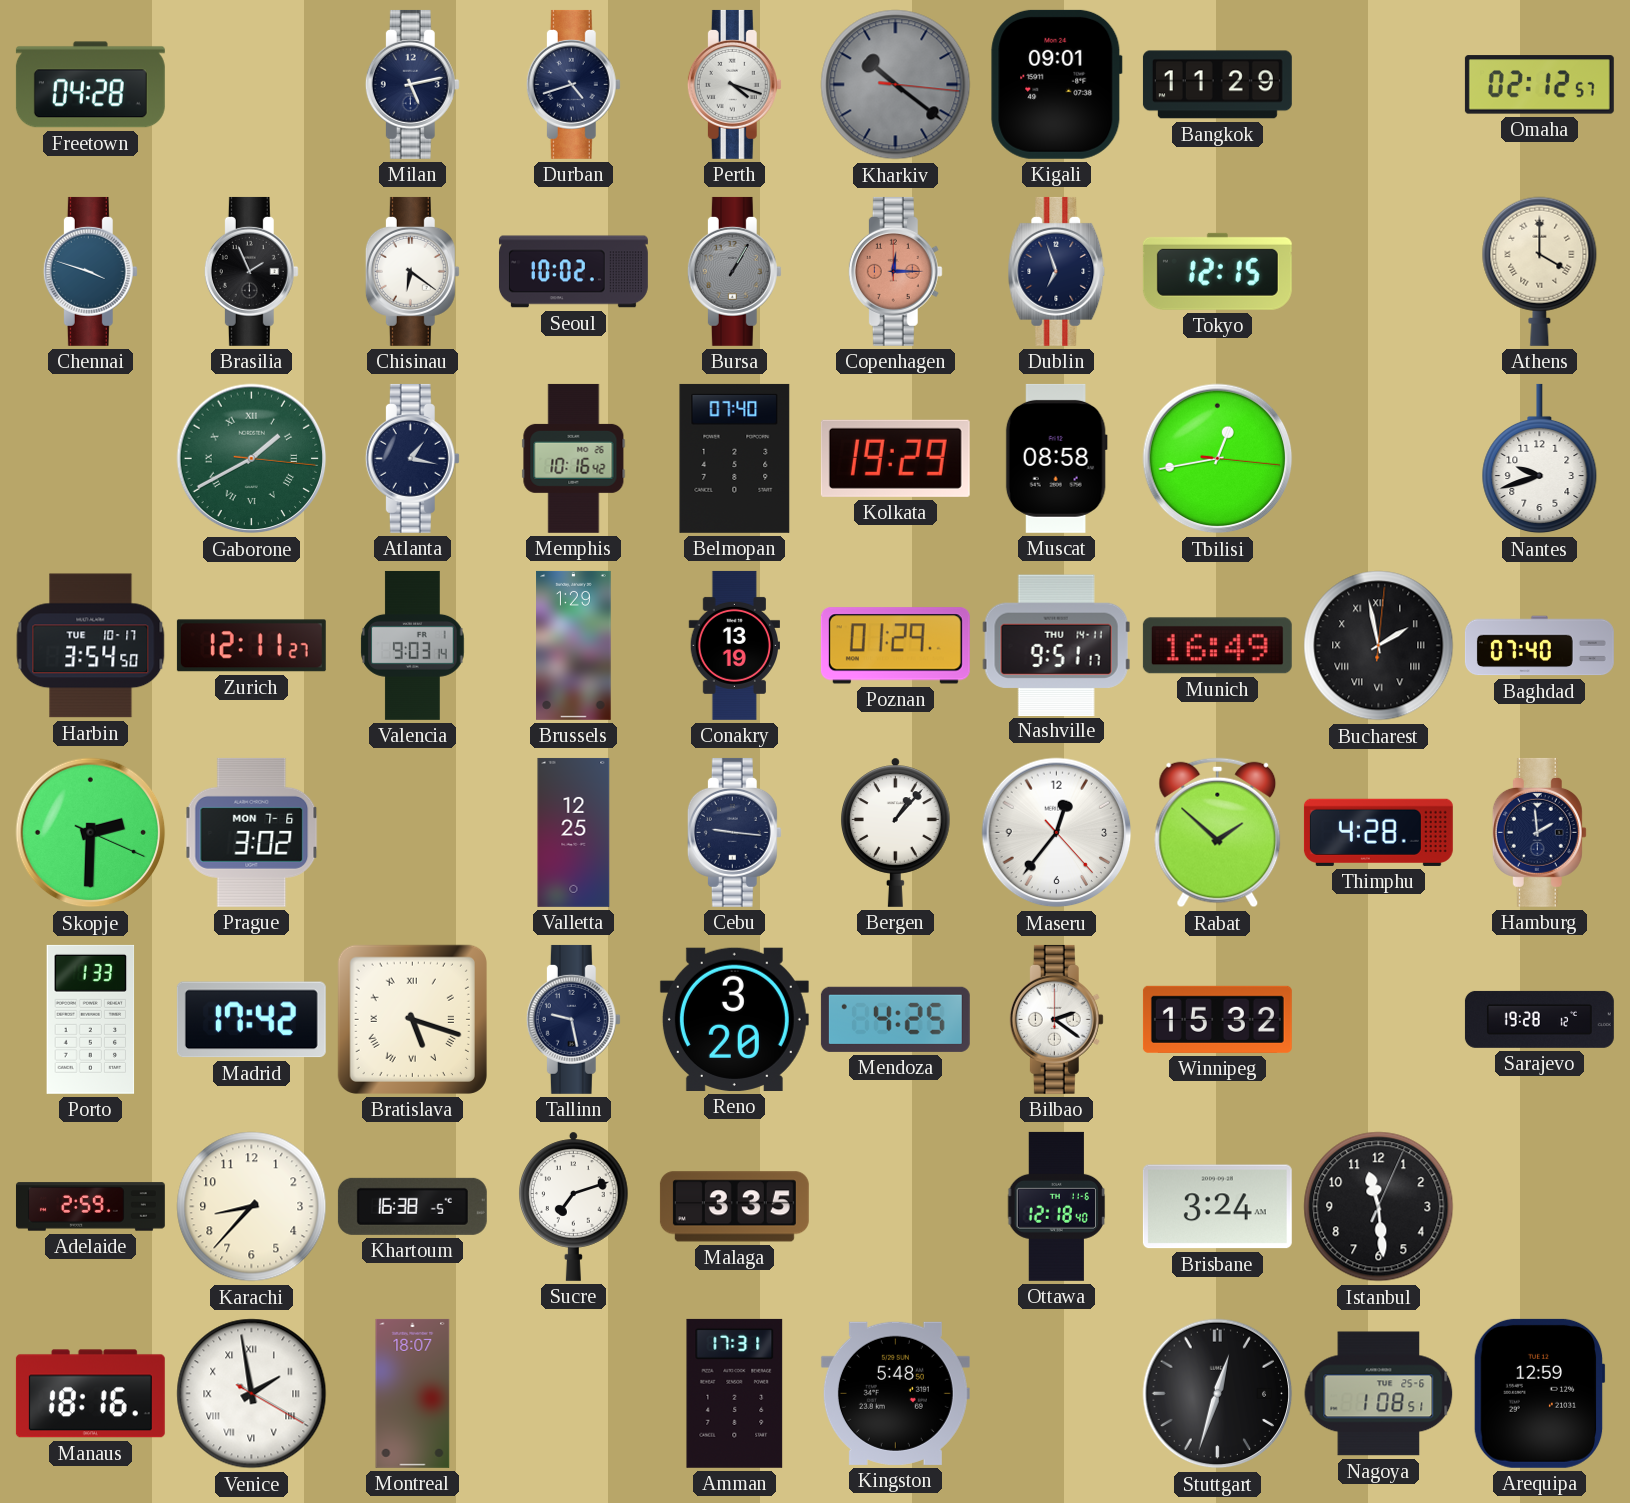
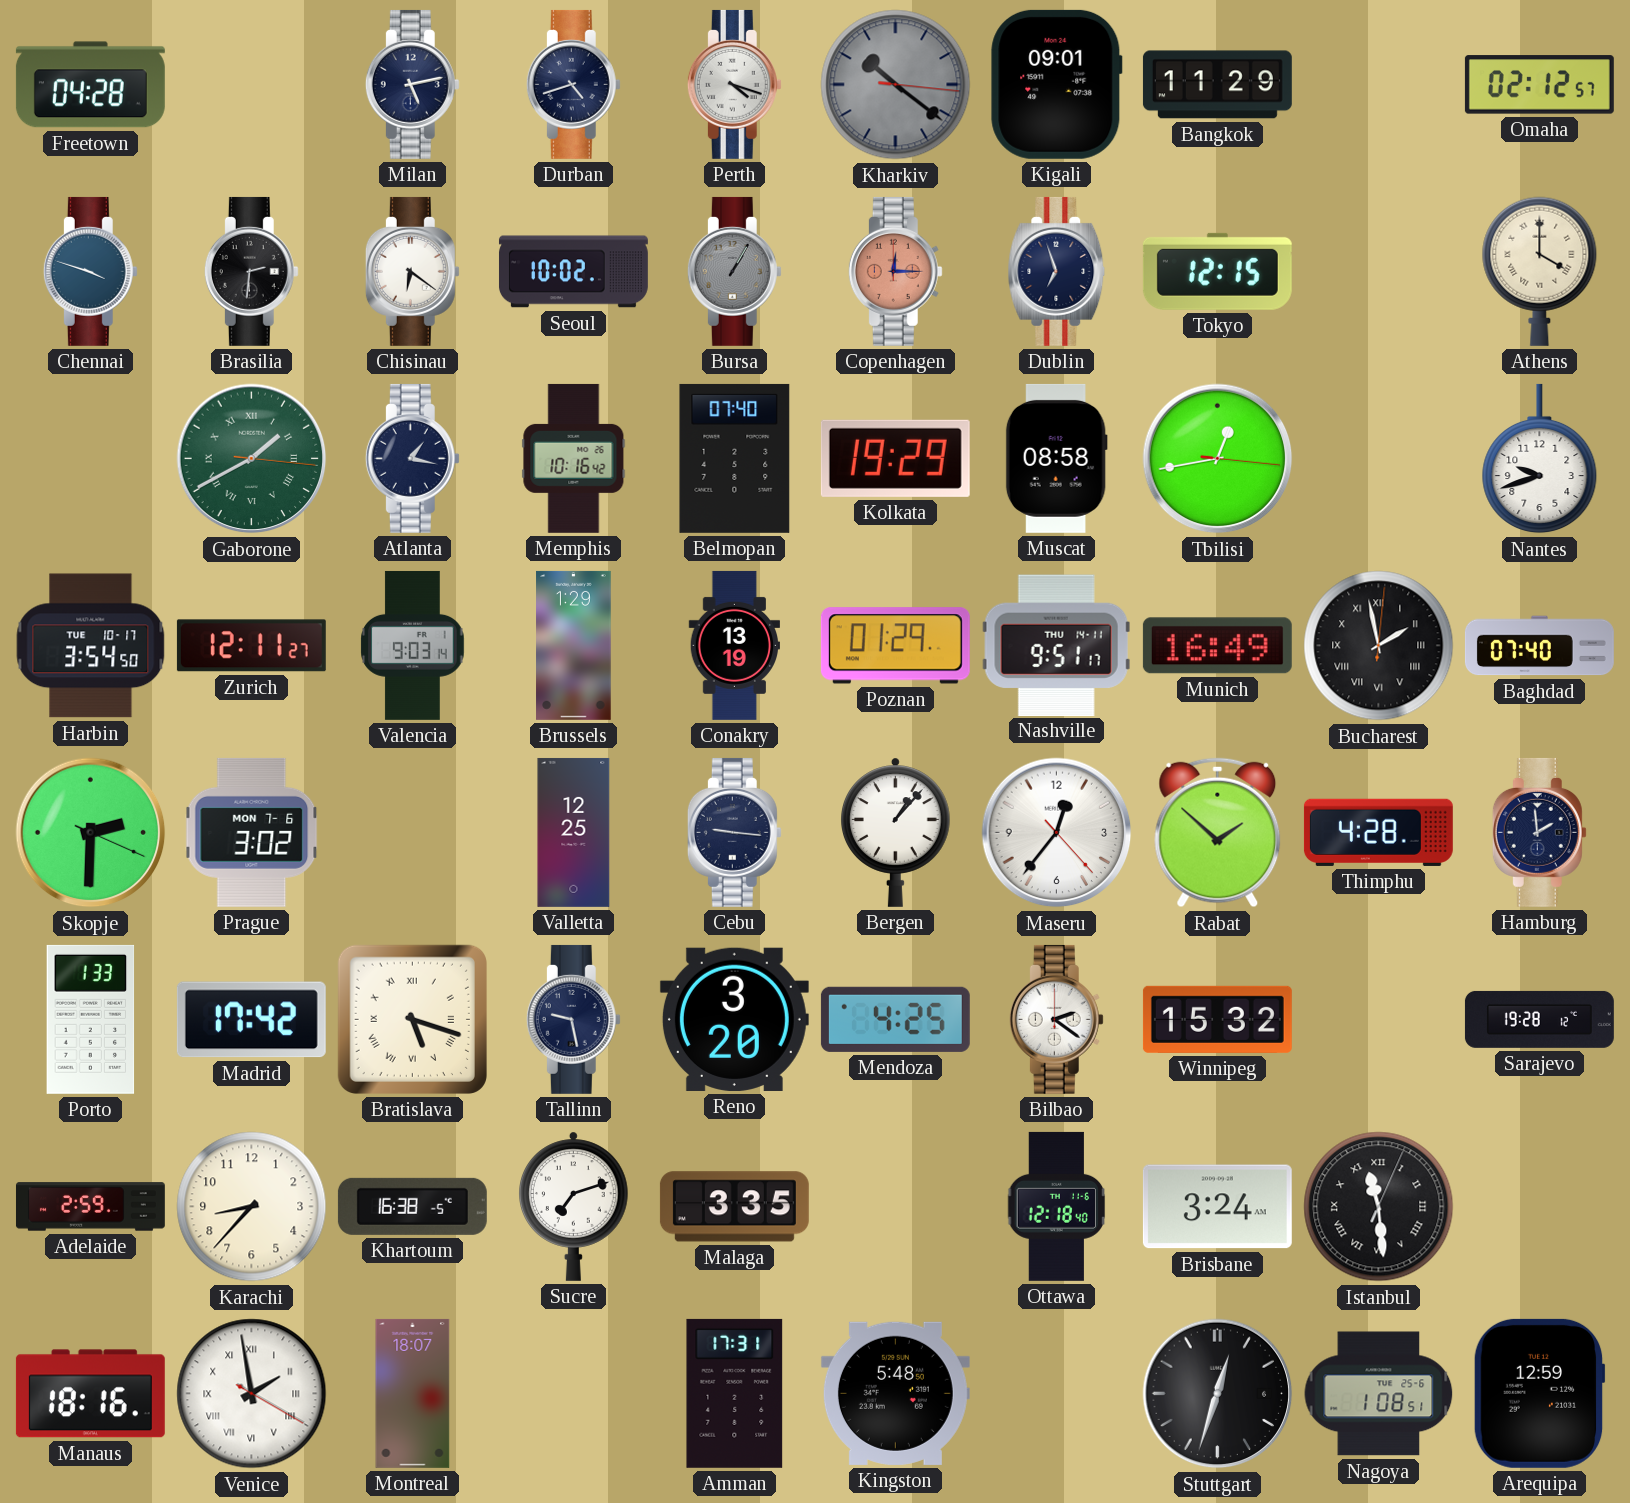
Brasilia: 1:56 -> 2:31
Istanbul numerals: Arabic -> Roman
